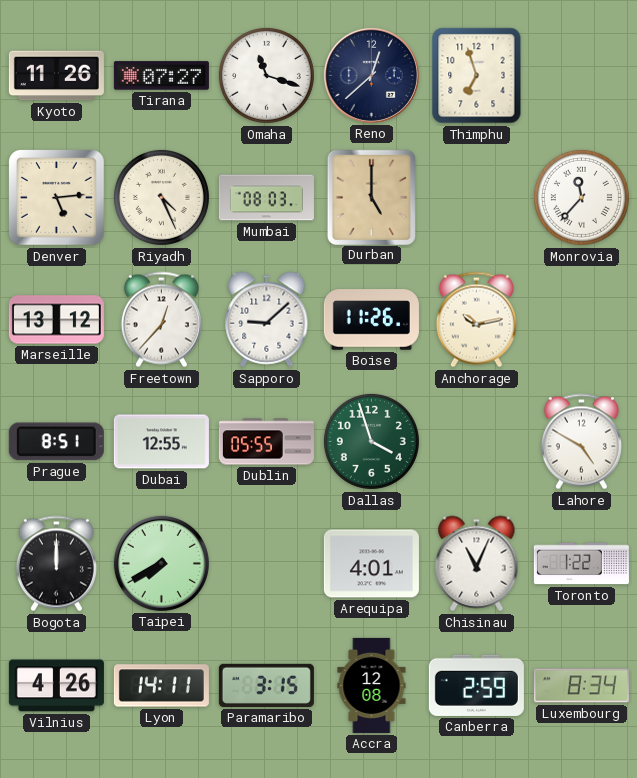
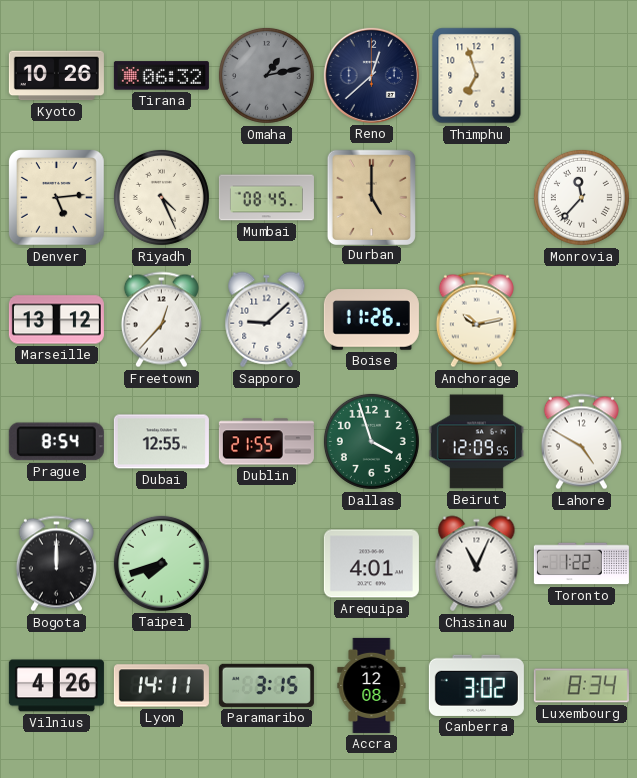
Kyoto: 11:26 -> 10:26
Tirana: 07:27 -> 06:32
Omaha: 11:18 -> 1:13
Omaha dial: white -> grey
Mumbai: 08:03 -> 08:45
Prague: 8:51 -> 8:54
Dublin: 05:55 -> 21:55
Beirut: none -> 12:09
Taipei: 7:40 -> 7:42
Canberra: 2:59 -> 3:02
